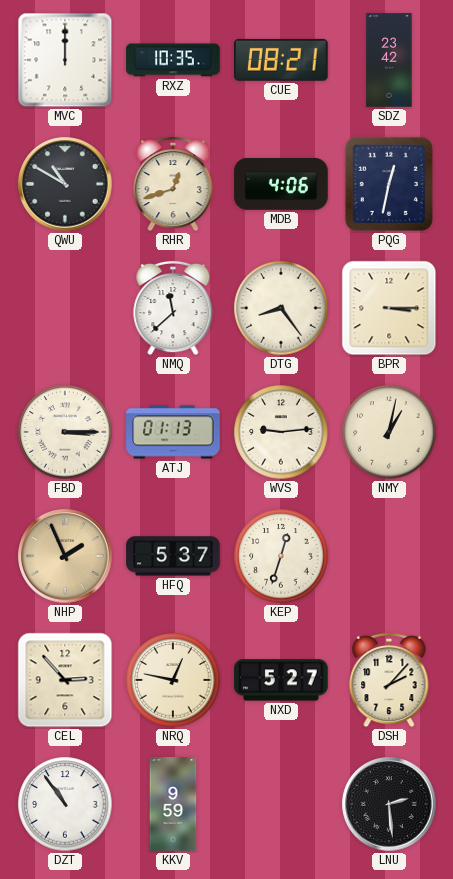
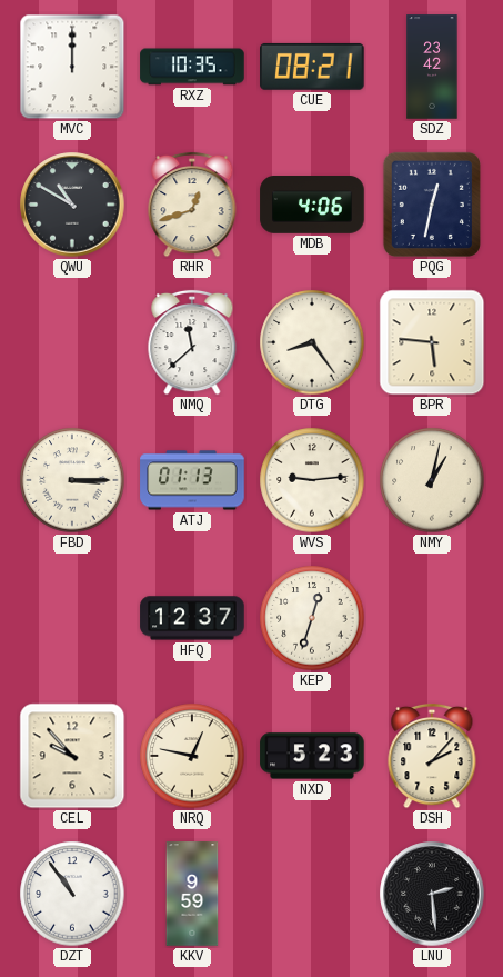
BPR: 3:15 -> 5:46
NHP: 1:56 -> none
HFQ: 5:37 -> 12:37
CEL: 2:53 -> 9:53
NXD: 5:27 -> 5:23
